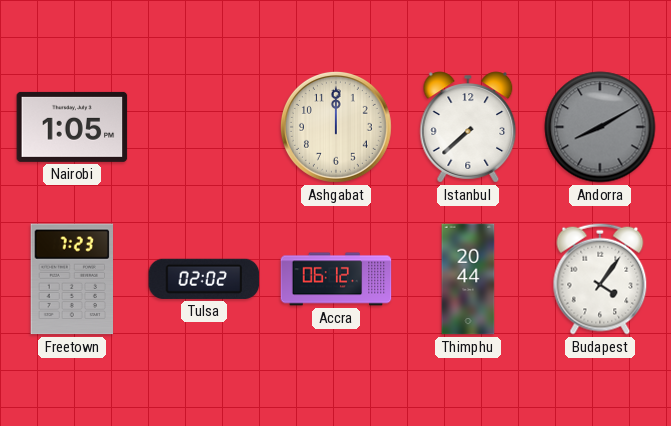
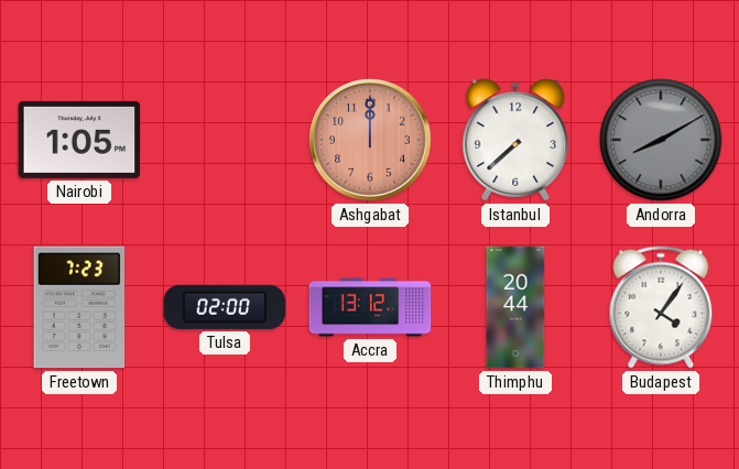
Ashgabat dial: cream -> salmon
Tulsa: 02:02 -> 02:00
Accra: 06:12 -> 13:12
